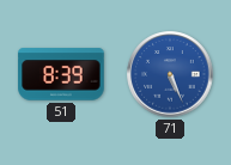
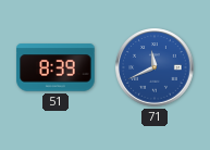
71: 5:26 -> 11:41
